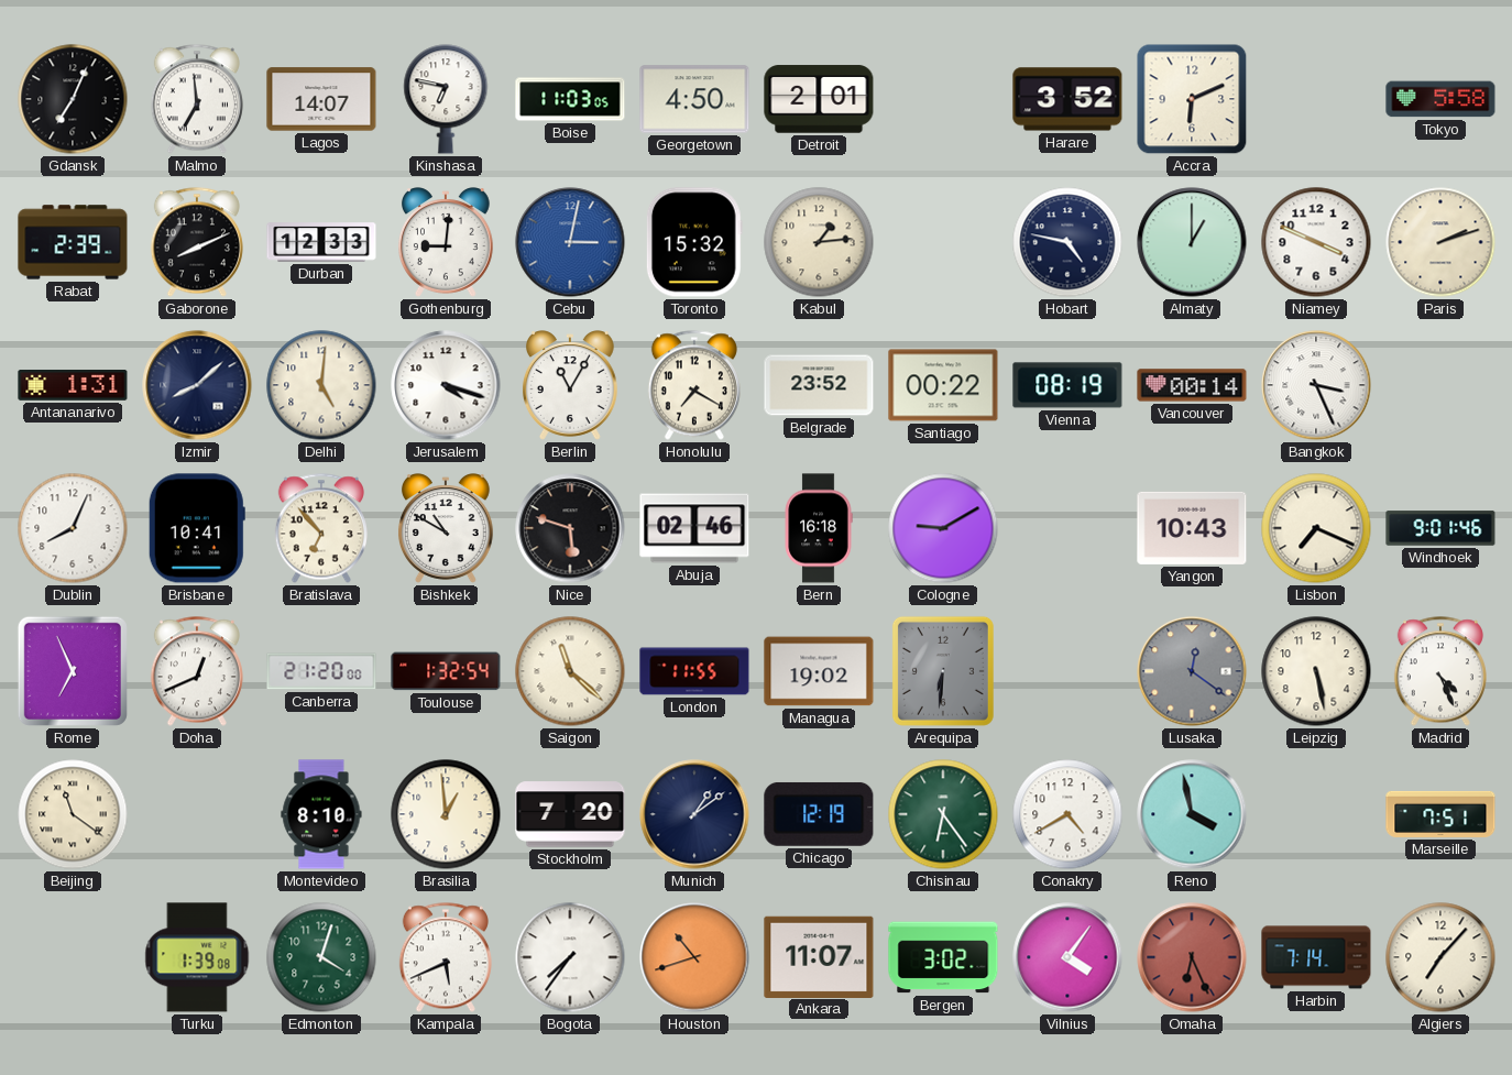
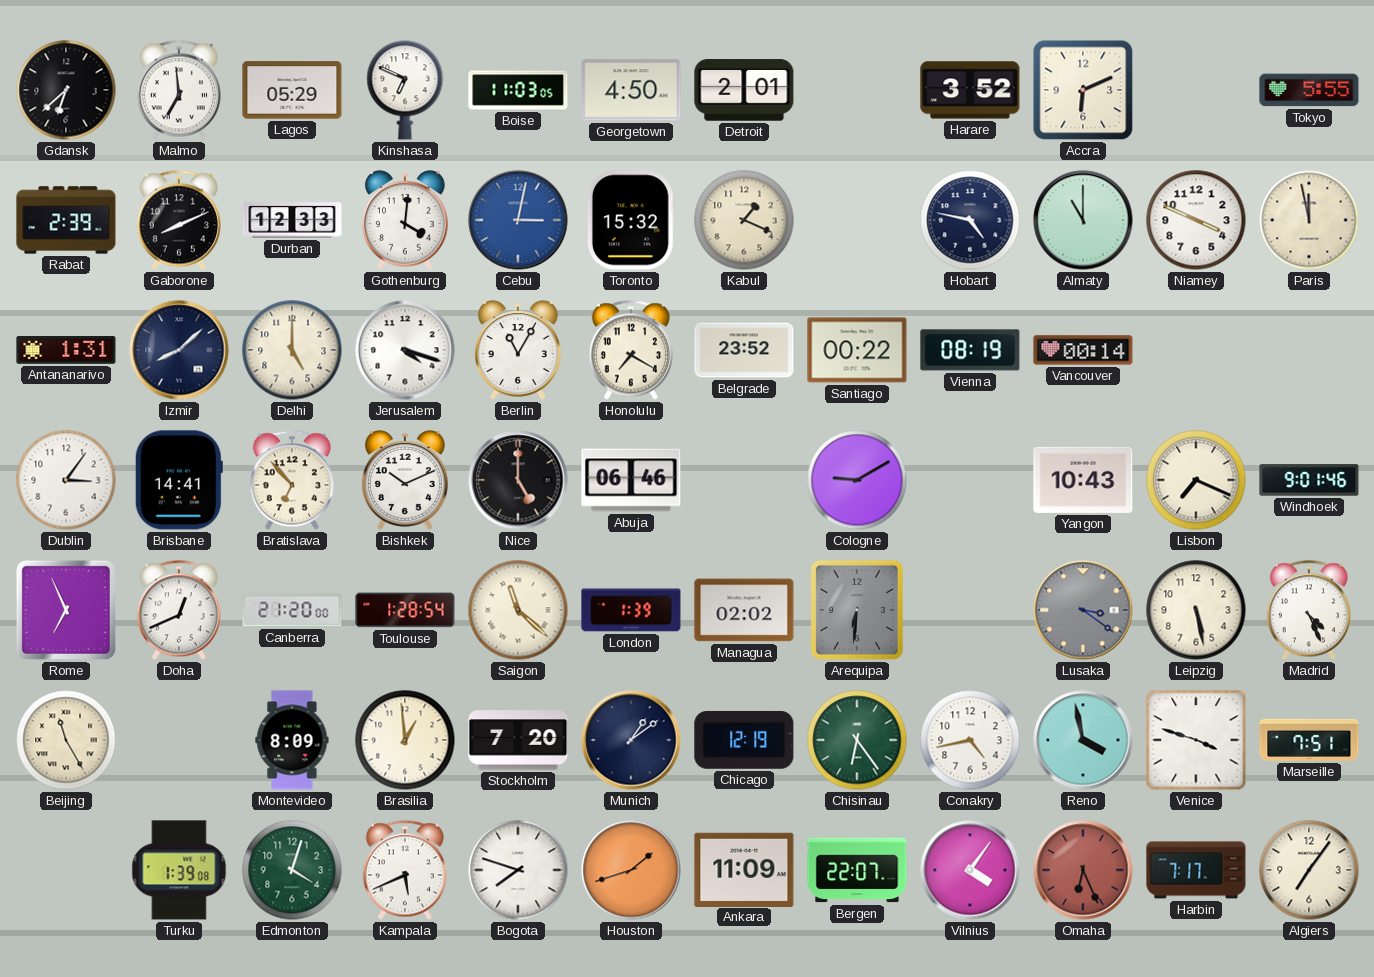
Gdansk: 7:04 -> 6:38
Lagos: 14:07 -> 05:29
Kinshasa: 6:47 -> 6:49
Tokyo: 5:58 -> 5:55
Gothenburg: 9:01 -> 4:01
Kabul: 1:14 -> 1:19
Almaty: 1:00 -> 11:00
Paris: 2:12 -> 11:58
Delhi: 5:01 -> 5:00
Bangkok: 3:26 -> none
Dublin: 8:04 -> 3:06
Brisbane: 10:41 -> 14:41
Bishkek: 10:50 -> 10:11
Nice: 5:48 -> 5:00
Abuja: 02:46 -> 06:46
Bern: 16:18 -> none
Toulouse: 1:32 -> 1:28
London: 11:55 -> 1:39
Managua: 19:02 -> 02:02
Lusaka: 12:21 -> 3:21
Beijing: 11:21 -> 11:25
Montevideo: 8:10 -> 8:09
Conakry: 4:40 -> 4:43
Venice: none -> 3:48
Bogota: 7:36 -> 7:48
Houston: 10:42 -> 1:42
Ankara: 11:07 -> 11:09
Bergen: 3:02 -> 22:07
Harbin: 7:14 -> 7:17
Algiers: 7:07 -> 7:06
